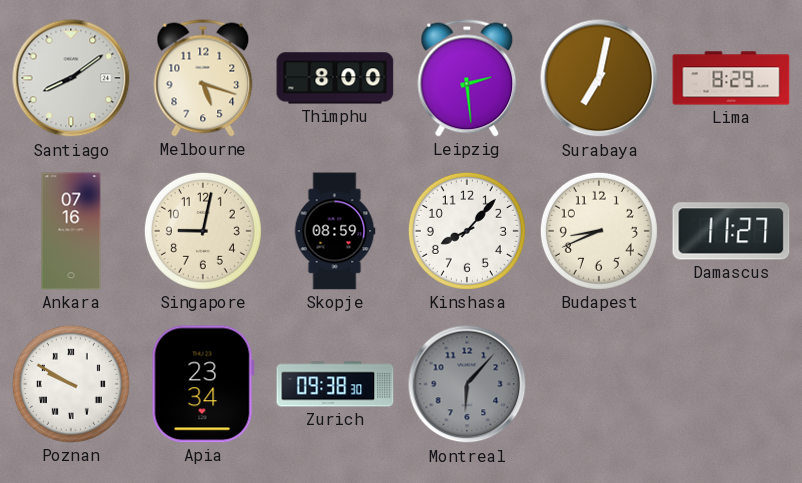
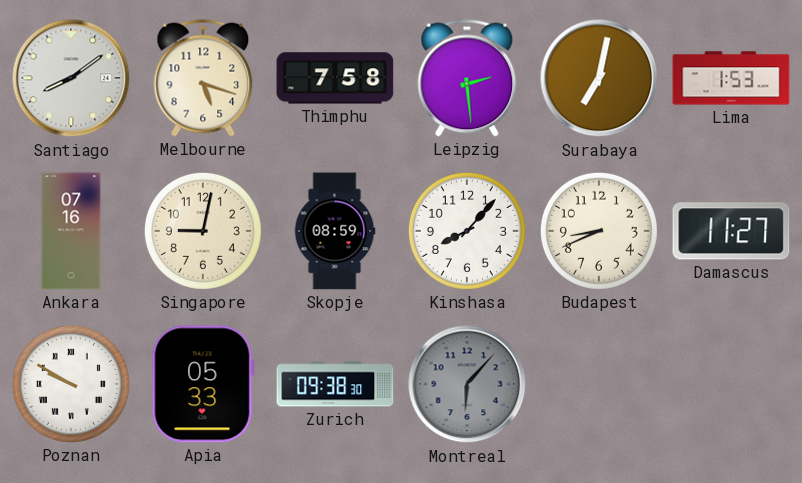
Thimphu: 8:00 -> 7:58
Lima: 8:29 -> 1:53
Apia: 23:34 -> 05:33
